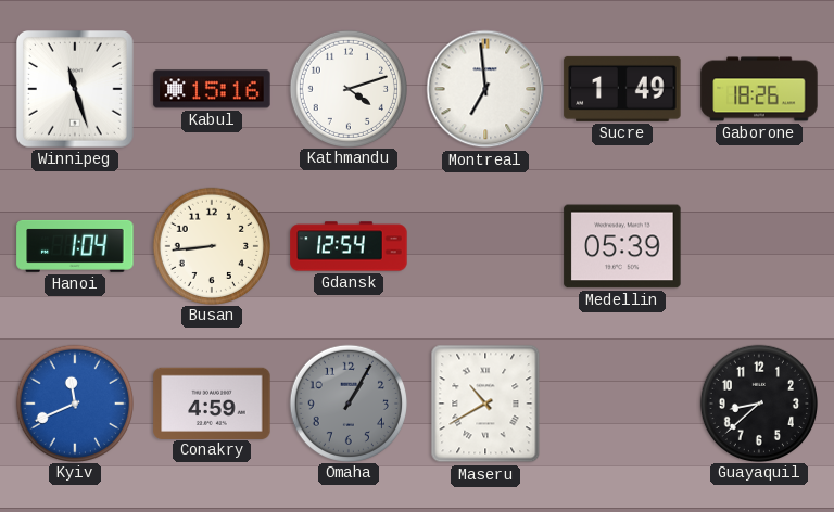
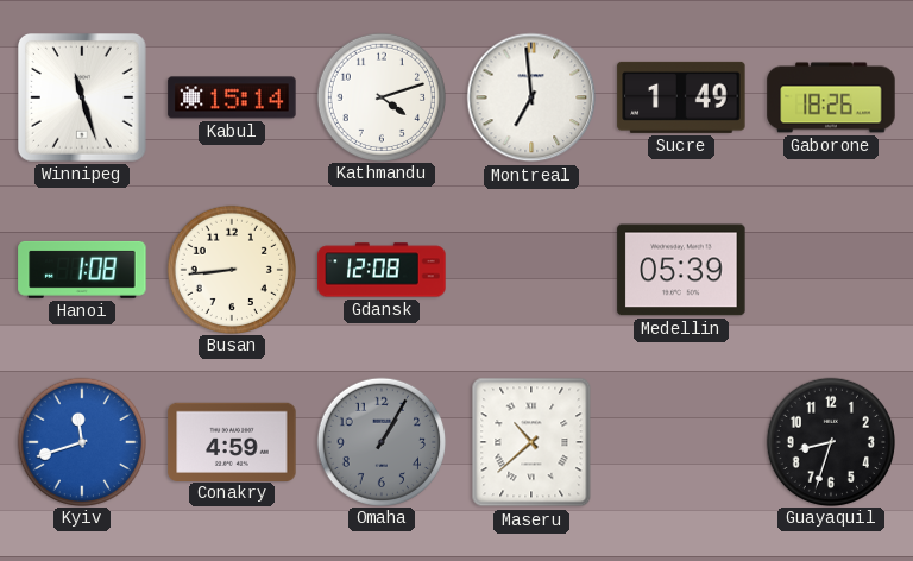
Kabul: 15:16 -> 15:14
Hanoi: 1:04 -> 1:08
Gdansk: 12:54 -> 12:08
Kyiv: 11:41 -> 11:42
Maseru: 10:40 -> 10:38
Guayaquil: 8:38 -> 8:33
